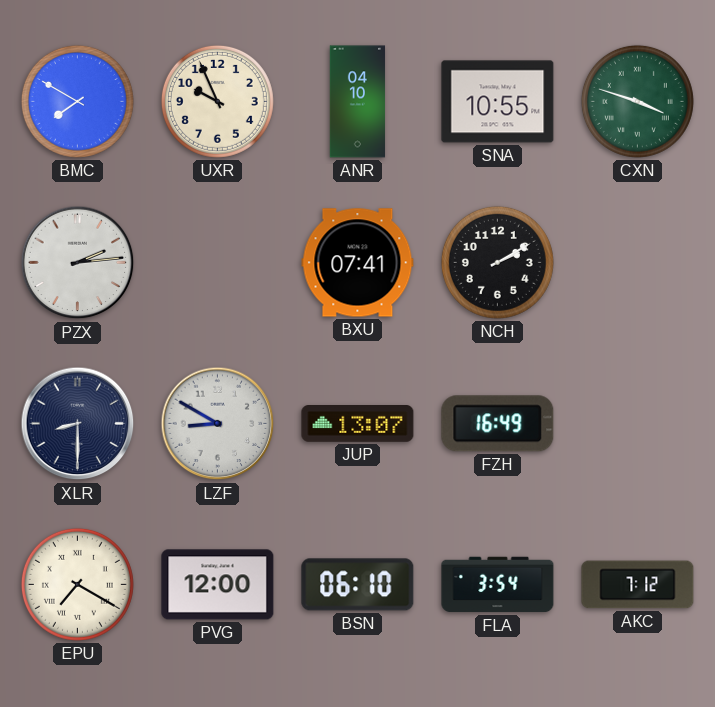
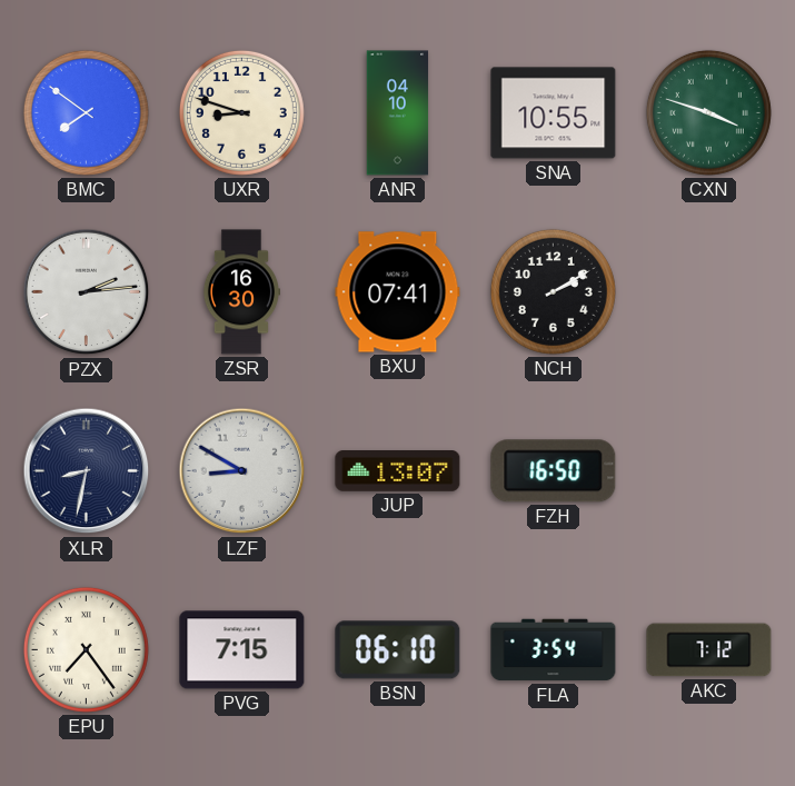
BMC: 7:50 -> 7:51
UXR: 9:56 -> 8:48
ZSR: none -> 16:30
XLR: 8:30 -> 8:32
FZH: 16:49 -> 16:50
EPU: 7:20 -> 7:24
PVG: 12:00 -> 7:15
